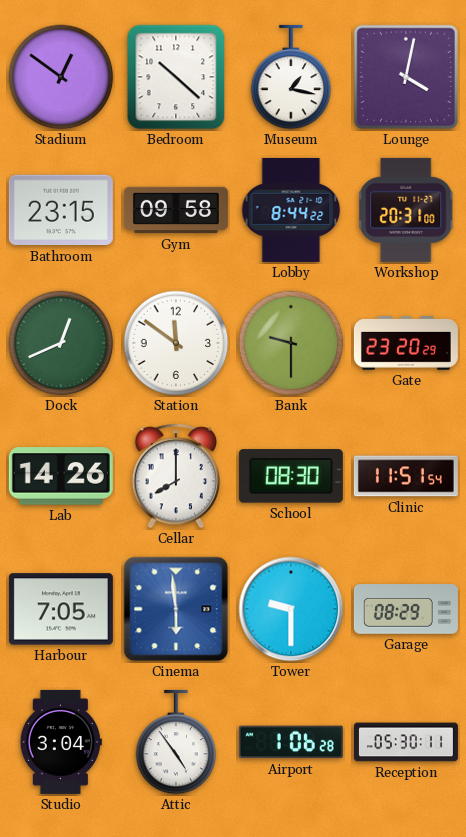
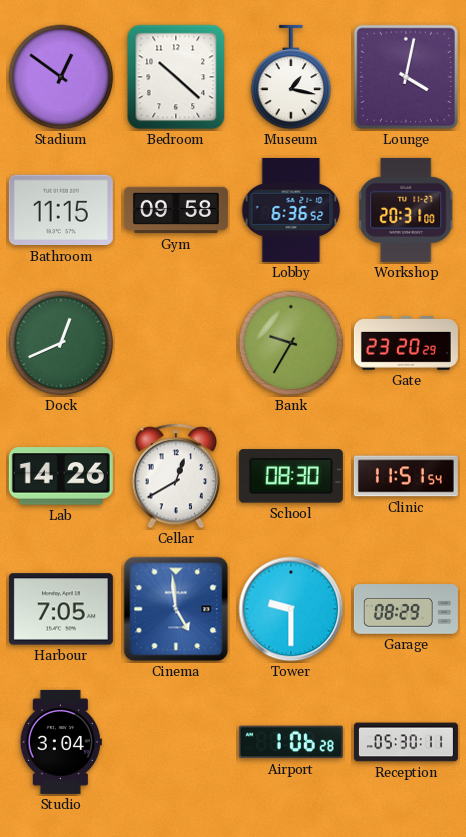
Bathroom: 23:15 -> 11:15
Lobby: 8:44 -> 6:36
Station: 11:51 -> none
Bank: 9:30 -> 9:35
Cellar: 8:00 -> 12:40
Cinema: 5:59 -> 4:59
Attic: 4:54 -> none
